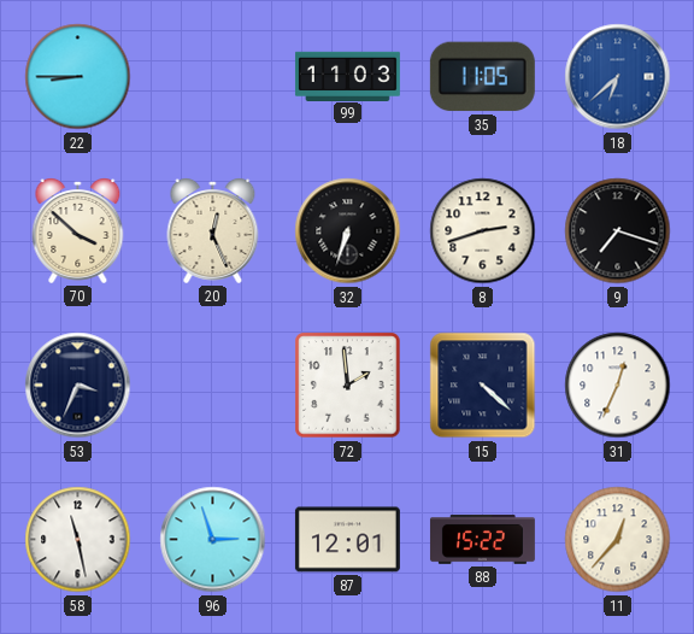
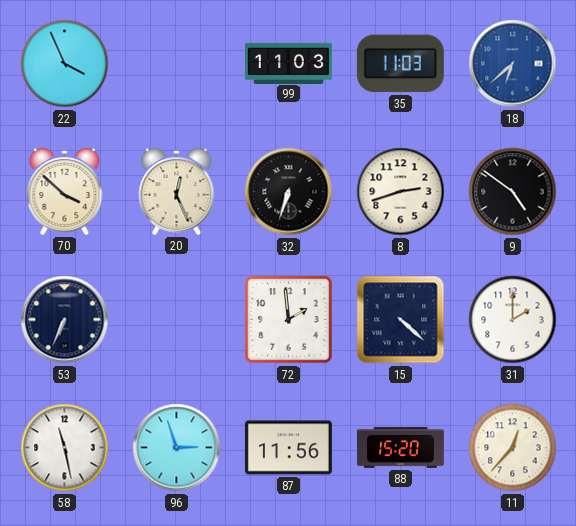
22: 8:45 -> 3:56
35: 11:05 -> 11:03
9: 7:18 -> 4:51
53: 3:34 -> 6:34
31: 12:34 -> 2:00
87: 12:01 -> 11:56
88: 15:22 -> 15:20
